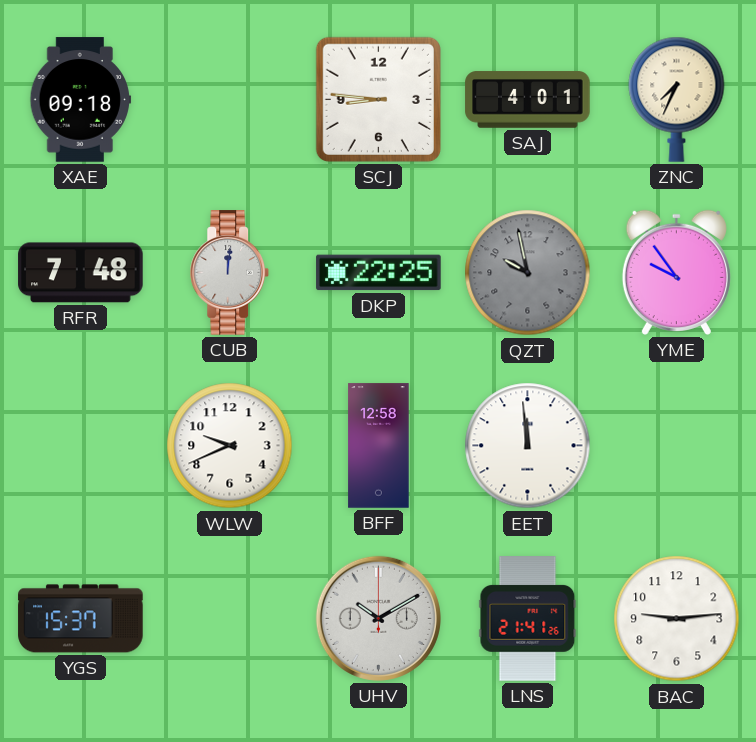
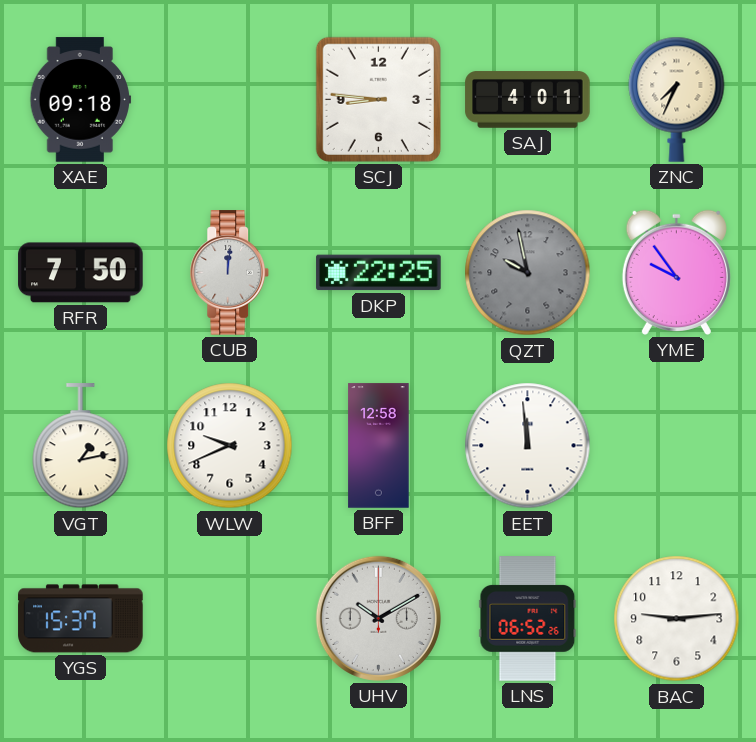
RFR: 7:48 -> 7:50
VGT: none -> 1:13
LNS: 21:41 -> 06:52
